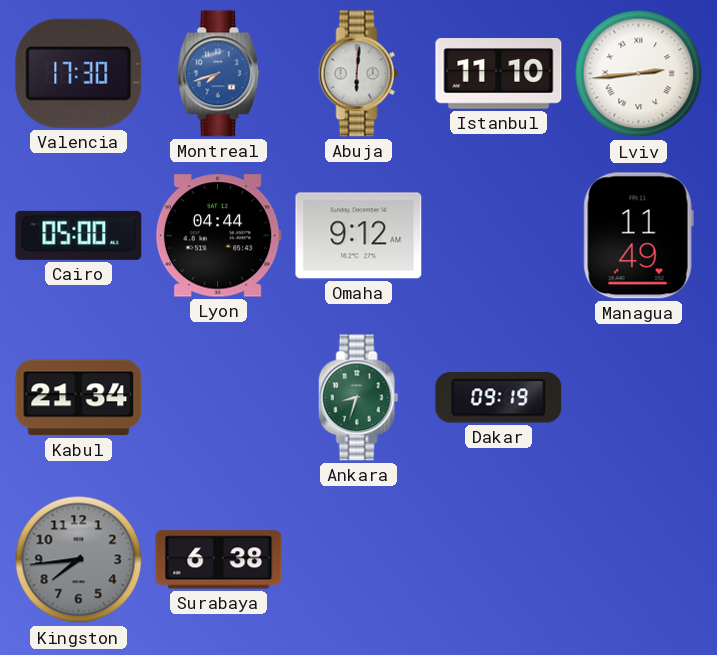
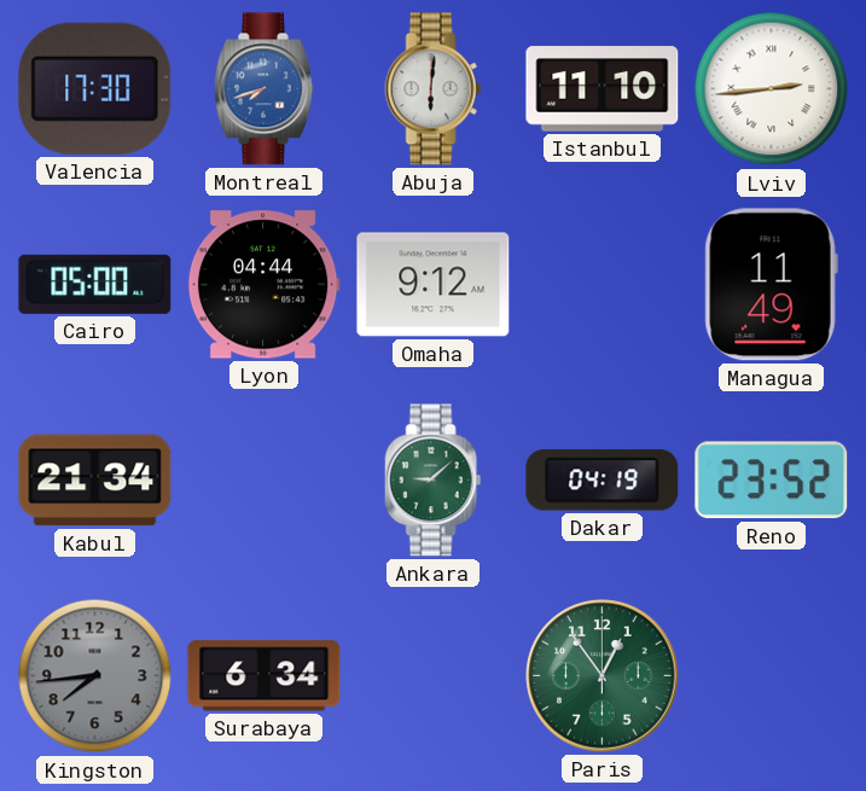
Ankara: 8:33 -> 9:08
Dakar: 09:19 -> 04:19
Reno: none -> 23:52
Surabaya: 6:38 -> 6:34
Paris: none -> 12:54
